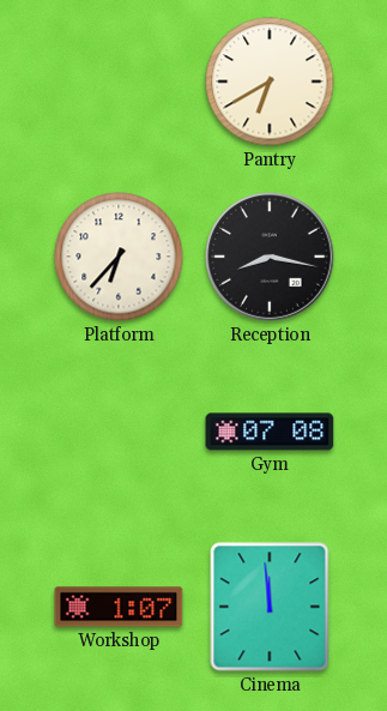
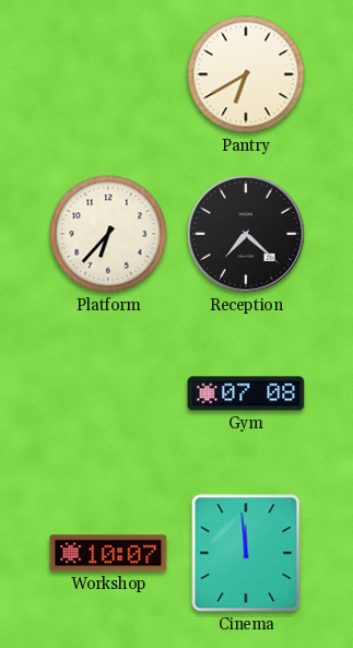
Reception: 8:17 -> 7:22
Workshop: 1:07 -> 10:07
